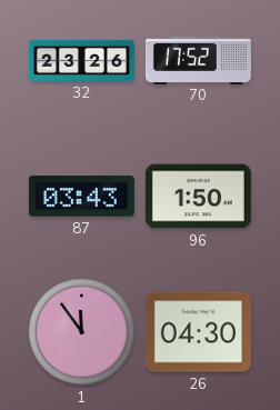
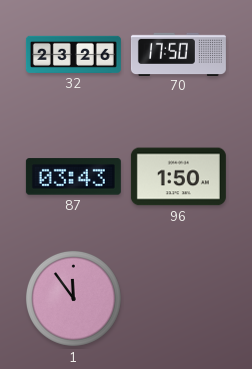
70: 17:52 -> 17:50
26: 04:30 -> none
